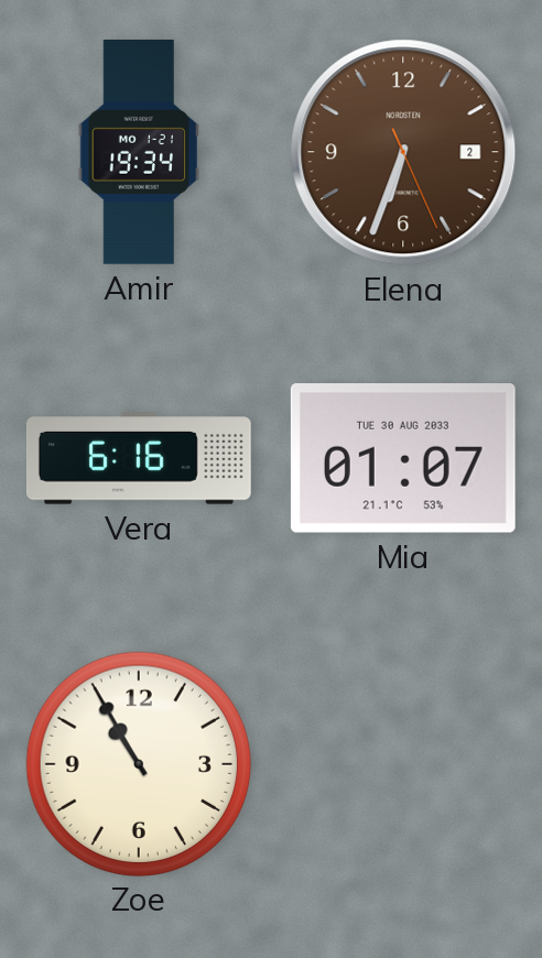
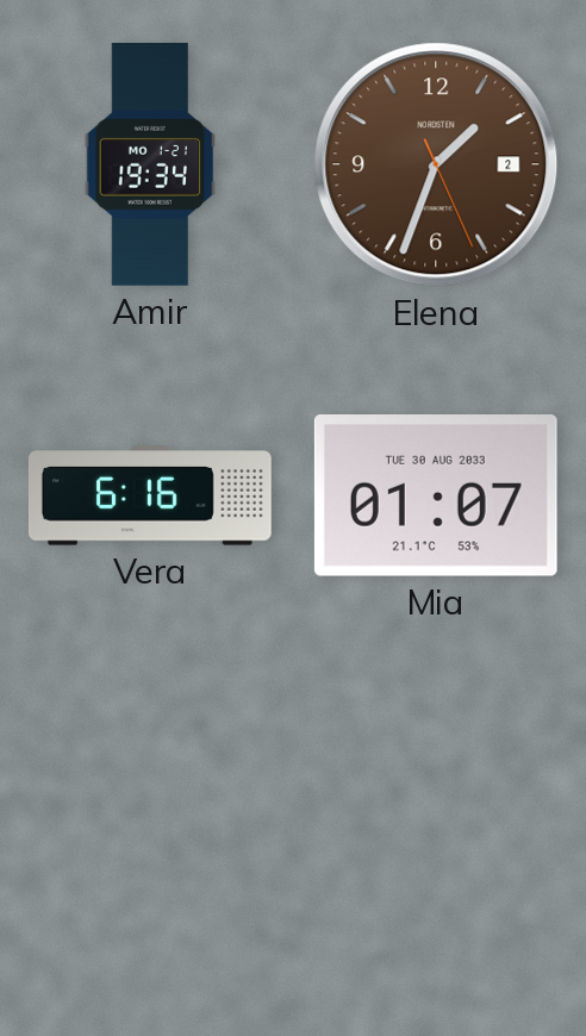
Elena: 6:33 -> 1:33
Zoe: 10:55 -> none
